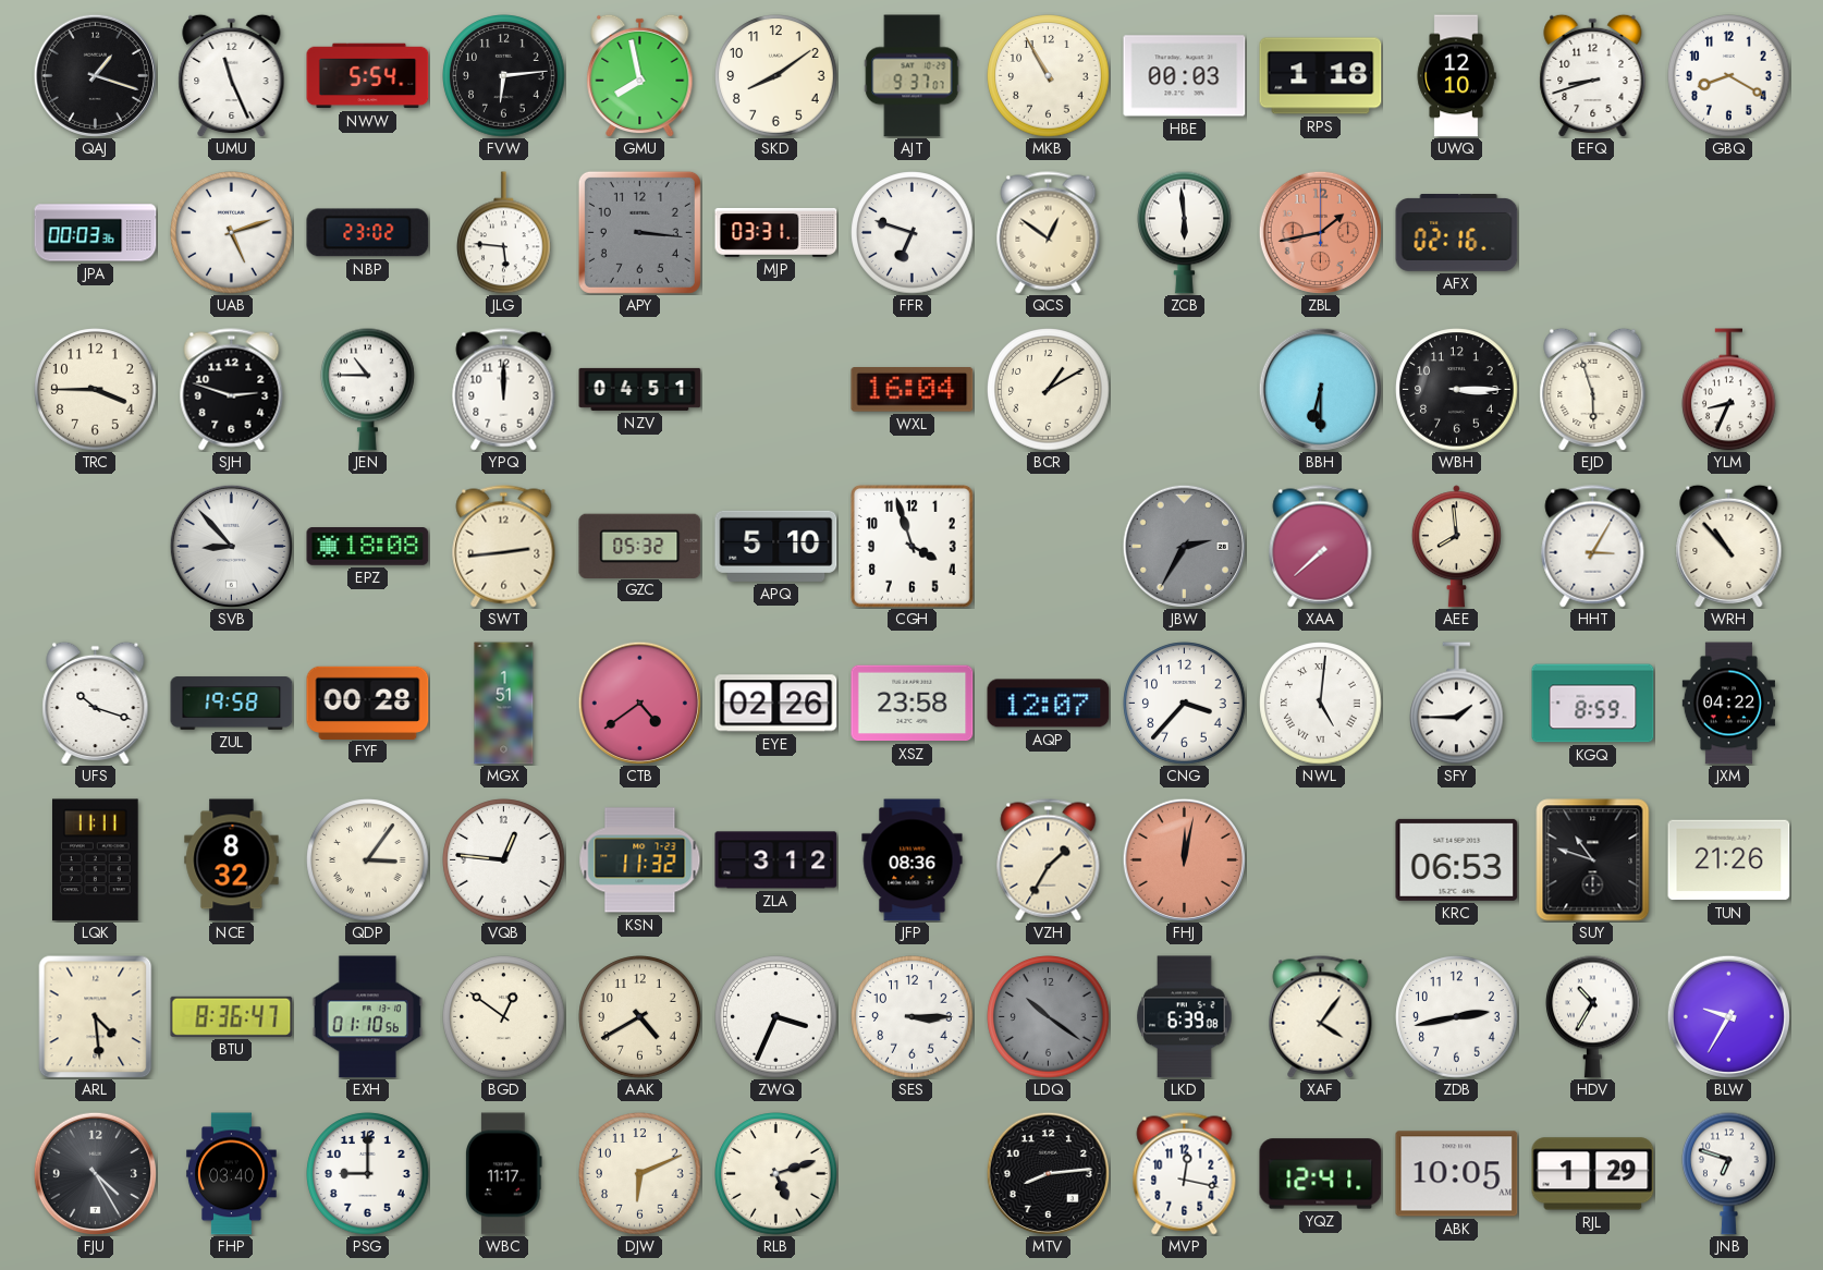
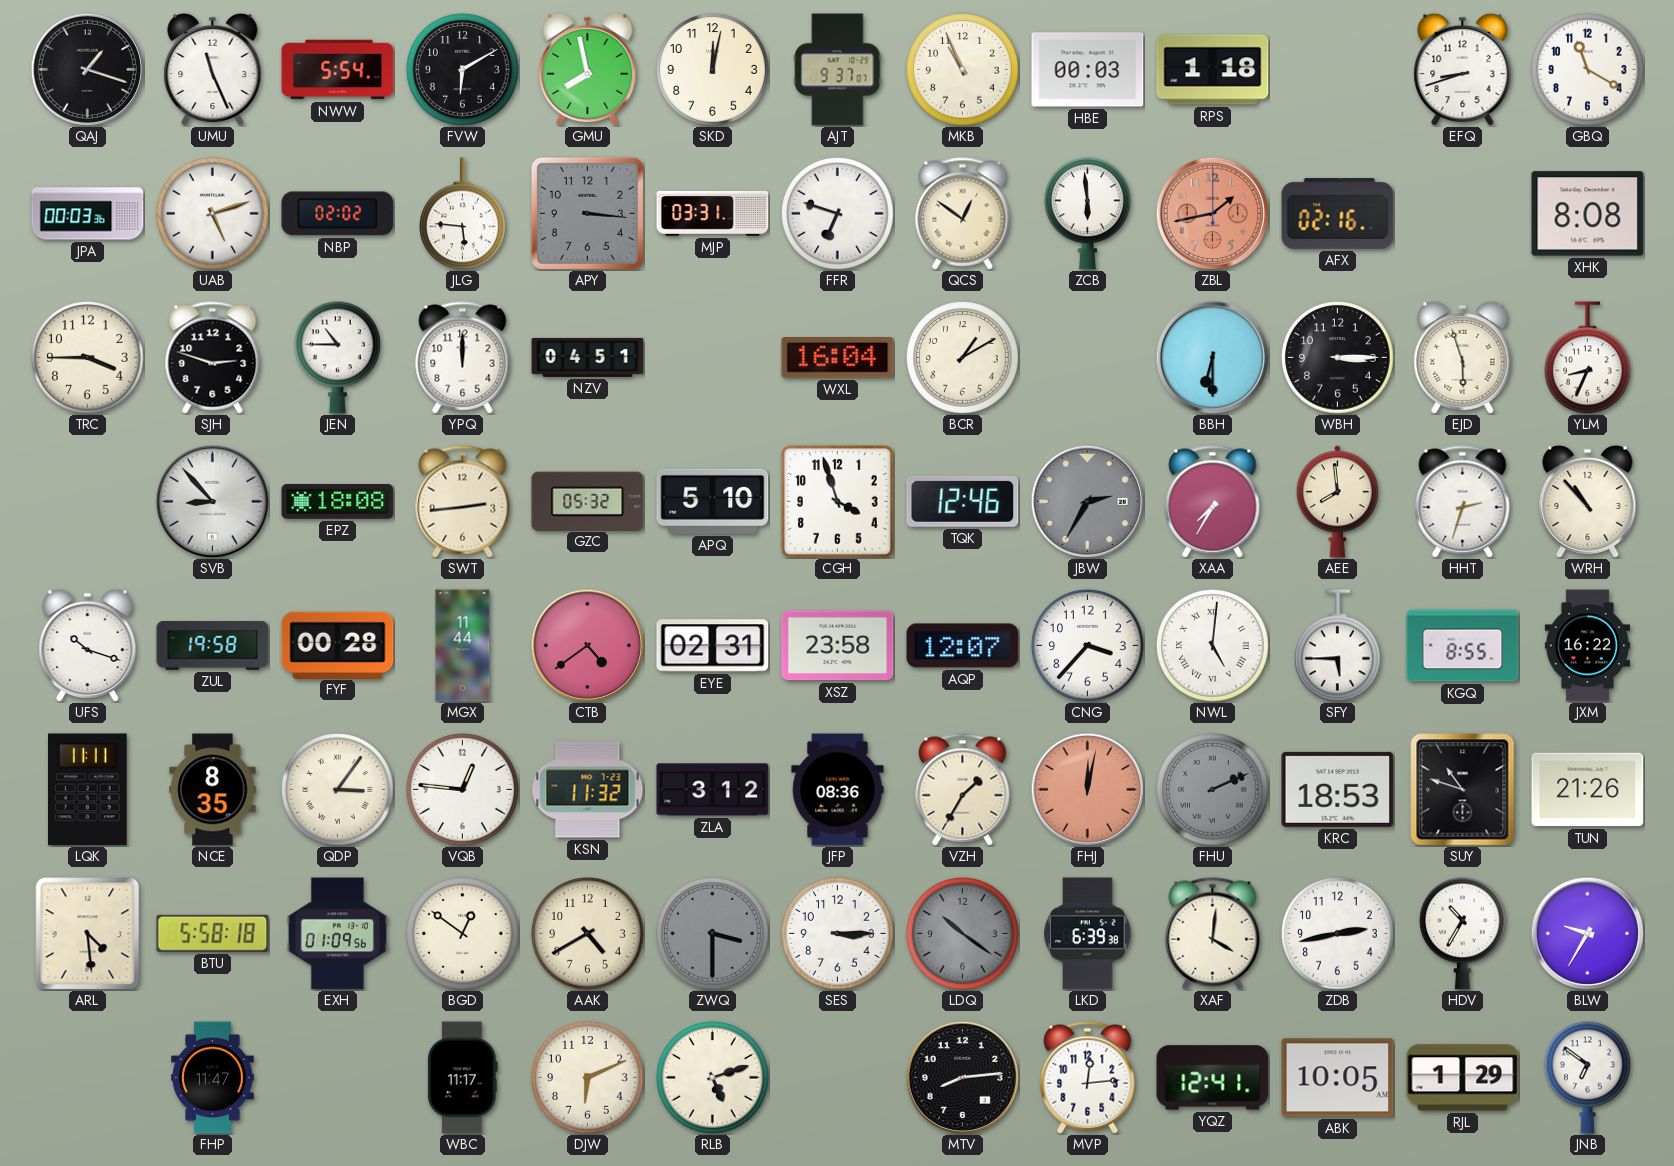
FVW: 6:14 -> 6:10
SKD: 8:09 -> 12:02
MKB: 10:55 -> 10:56
UWQ: 12:10 -> none
GBQ: 8:20 -> 11:20
NBP: 23:02 -> 02:02
XHK: none -> 8:08
TQK: none -> 12:46
XAA: 7:38 -> 7:35
HHT: 3:05 -> 2:33
MGX: 1:51 -> 11:44
EYE: 02:26 -> 02:31
SFY: 1:45 -> 5:45
KGQ: 8:59 -> 8:55
JXM: 04:22 -> 16:22
NCE: 8:32 -> 8:35
FHU: none -> 2:11
KRC: 06:53 -> 18:53
BTU: 8:36 -> 5:58
EXH: 01:10 -> 01:09
ZWQ: 3:34 -> 3:30
ZWQ dial: white -> grey
LKD: 6:39:08 -> 6:39:38
XAF: 4:06 -> 4:01
FJU: 4:25 -> none
FHP: 03:40 -> 11:47
PSG: 9:00 -> none
MVP: 12:17 -> 12:14
JNB: 6:48 -> 6:51
